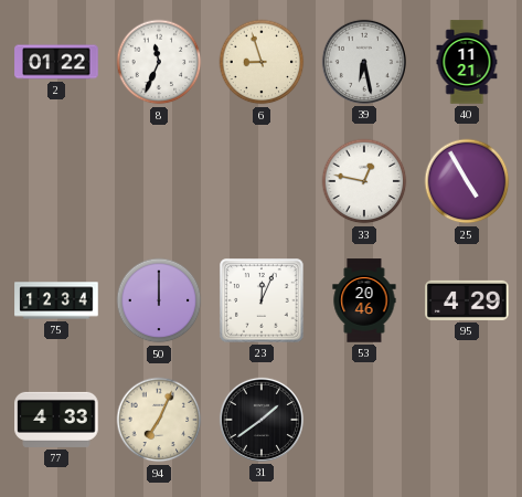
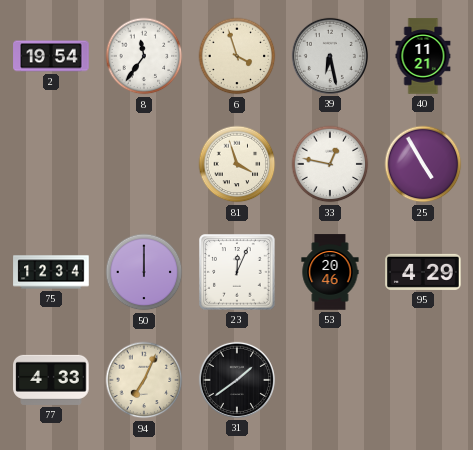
2: 01:22 -> 19:54
8: 11:34 -> 11:36
6: 8:57 -> 3:57
81: none -> 3:57
